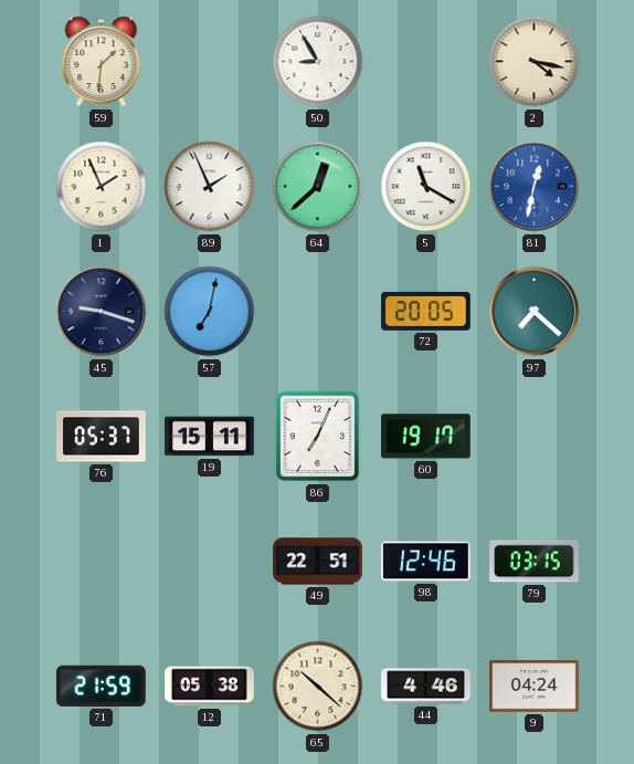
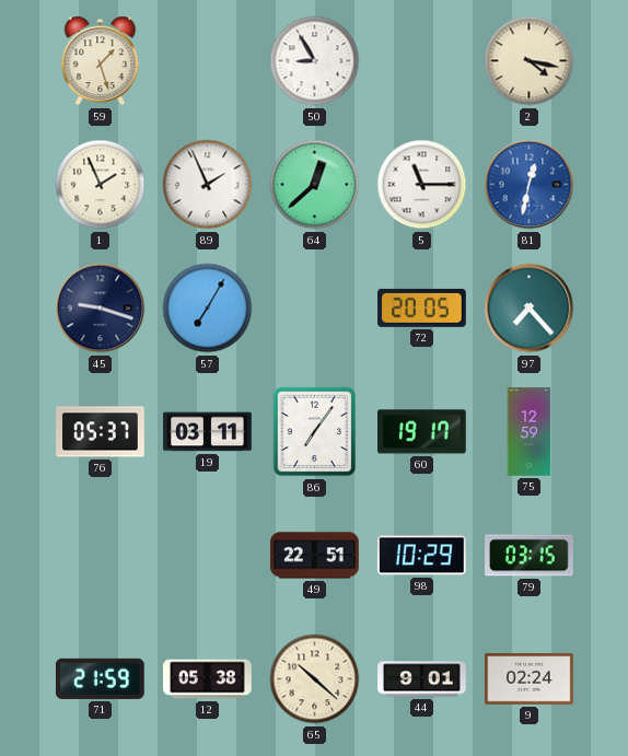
59: 1:31 -> 1:27
5: 11:20 -> 11:15
57: 7:02 -> 7:05
97: 7:22 -> 7:23
19: 15:11 -> 03:11
86: 7:04 -> 7:06
75: none -> 12:59
98: 12:46 -> 10:29
44: 4:46 -> 9:01
9: 04:24 -> 02:24
